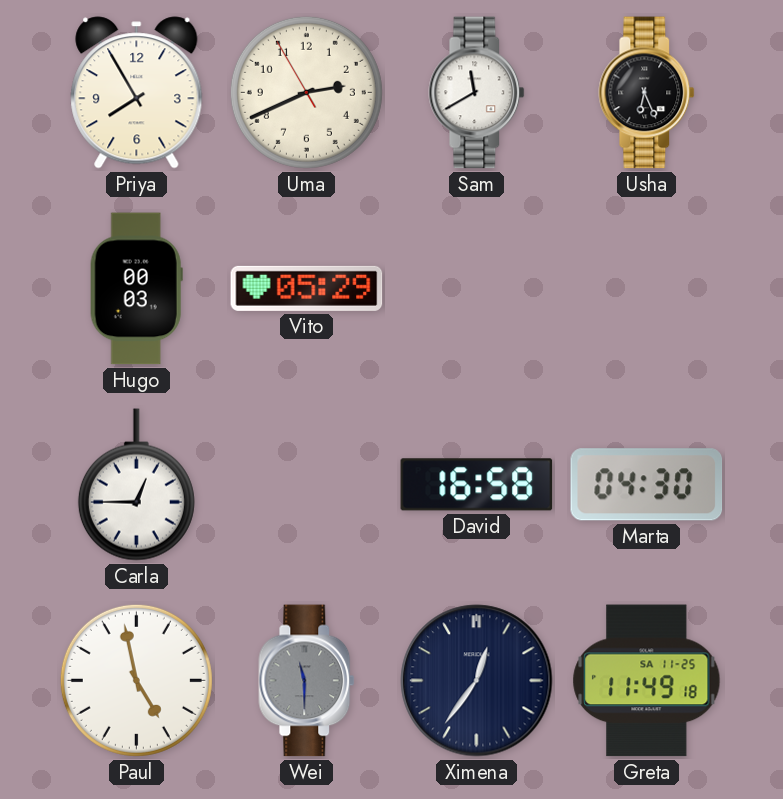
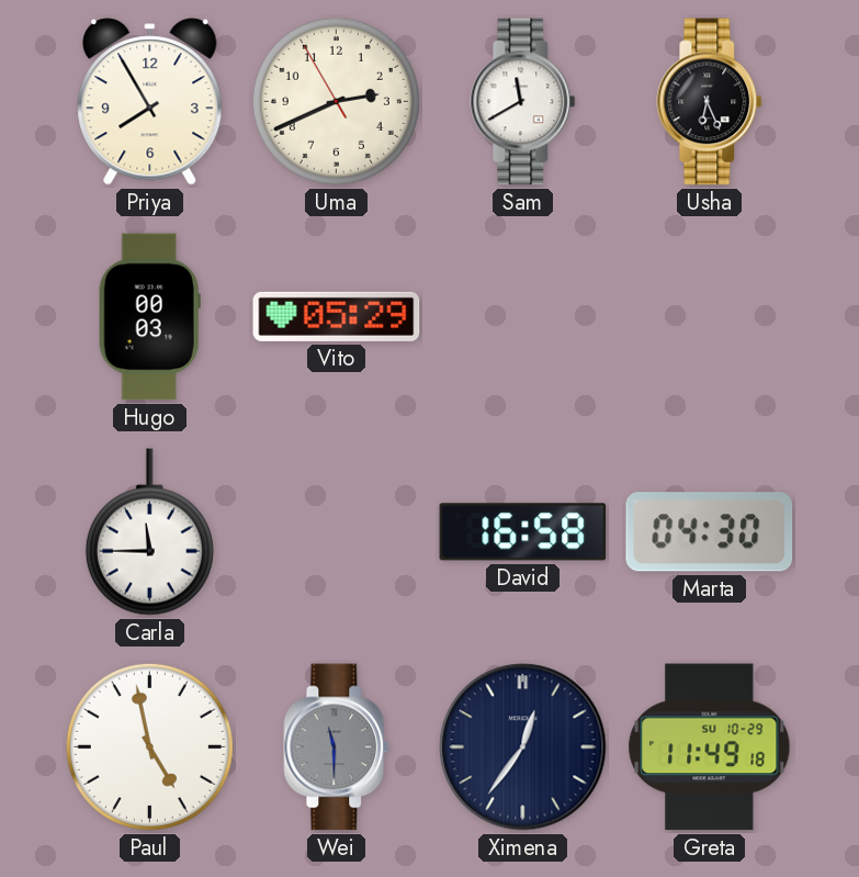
Carla: 12:45 -> 11:45
Greta date: SA 11-25 -> SU 10-29
